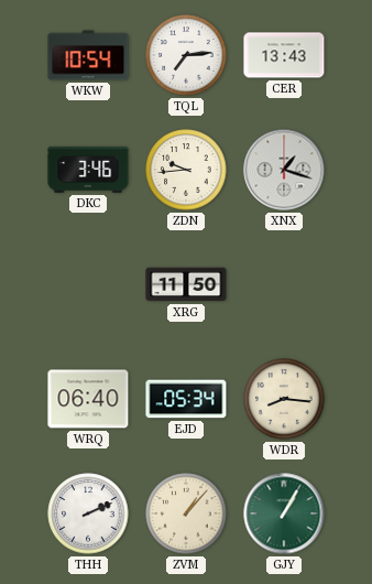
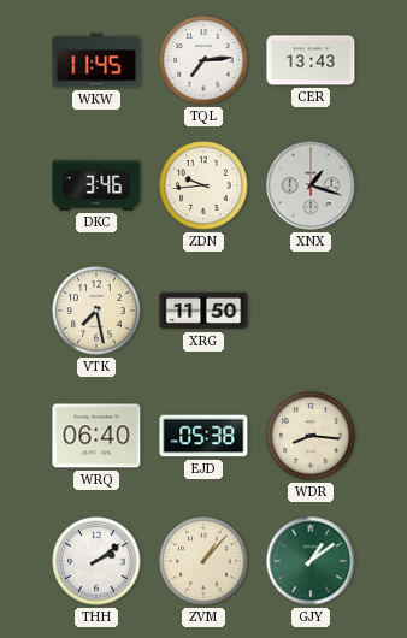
WKW: 10:54 -> 11:45
VTK: none -> 7:28
EJD: 05:34 -> 05:38
THH: 2:11 -> 2:09
GJY: 1:05 -> 1:09
